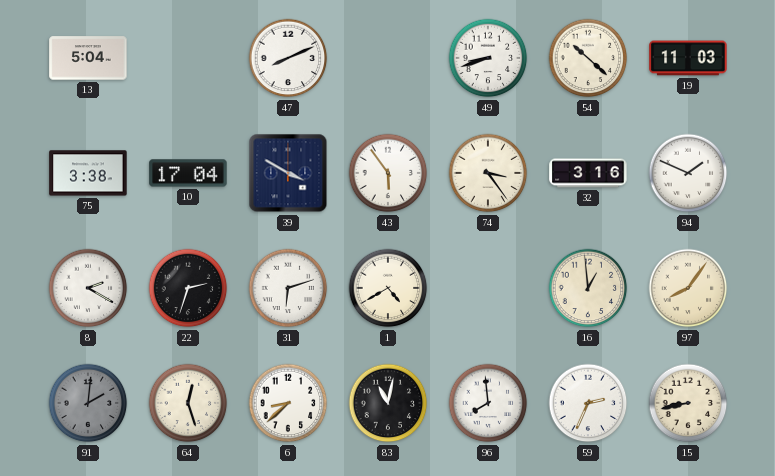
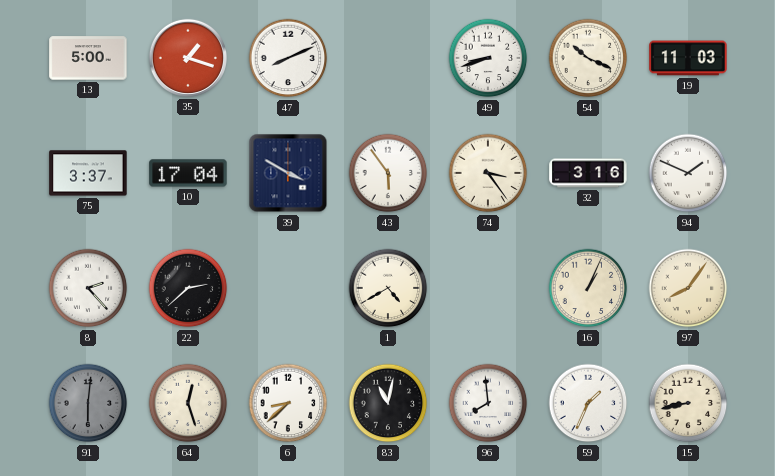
13: 5:04 -> 5:00
35: none -> 1:18
54: 10:22 -> 10:19
75: 3:38 -> 3:37
8: 2:20 -> 2:23
22: 2:33 -> 2:38
31: 6:12 -> none
16: 12:59 -> 1:04
91: 2:01 -> 6:01
59: 2:34 -> 1:34
